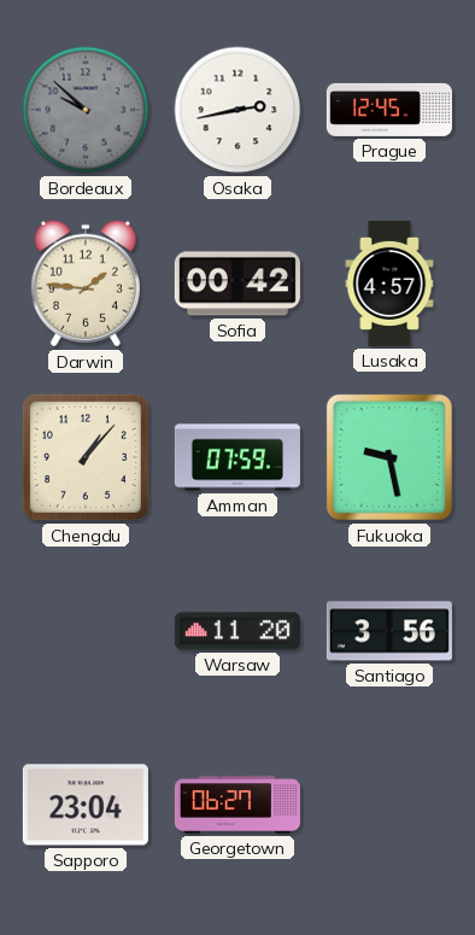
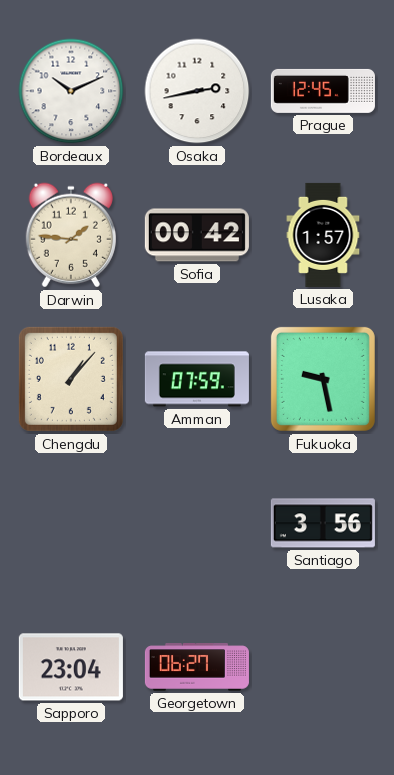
Bordeaux: 9:52 -> 10:11
Bordeaux dial: grey -> white
Lusaka: 4:57 -> 1:57
Warsaw: 11:20 -> none
